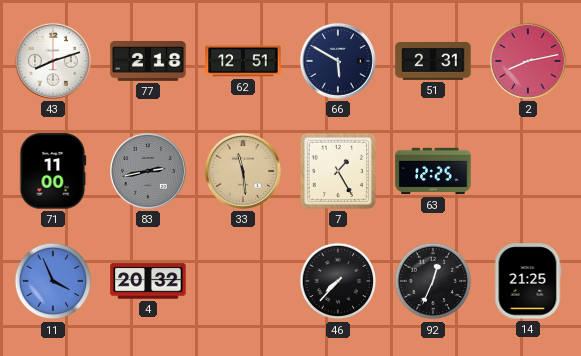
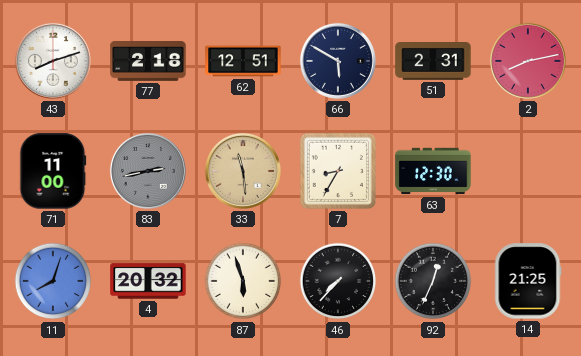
7: 1:25 -> 8:35
63: 12:25 -> 12:30
11: 3:56 -> 8:03
87: none -> 5:57
